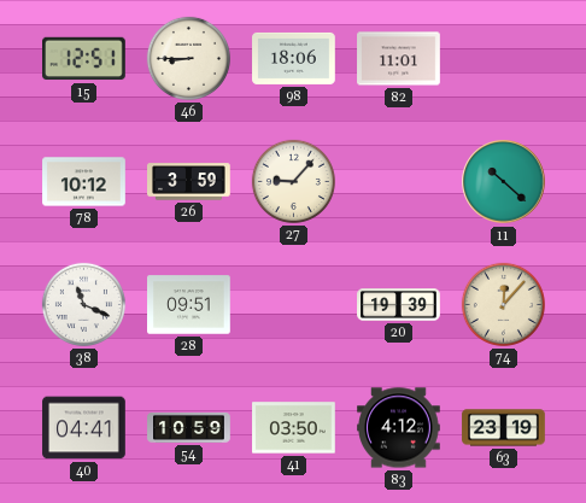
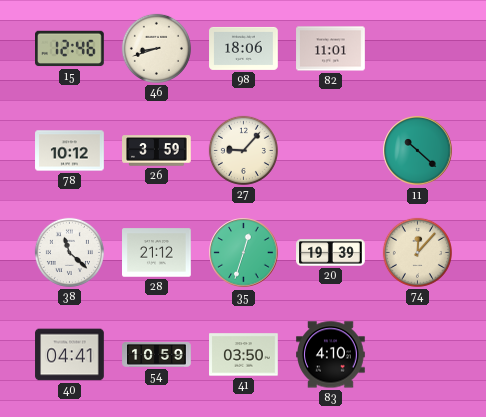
15: 12:51 -> 12:46
46: 8:45 -> 8:42
38: 11:19 -> 11:22
28: 09:51 -> 21:12
35: none -> 12:33
83: 4:12 -> 4:10
63: 23:19 -> none
